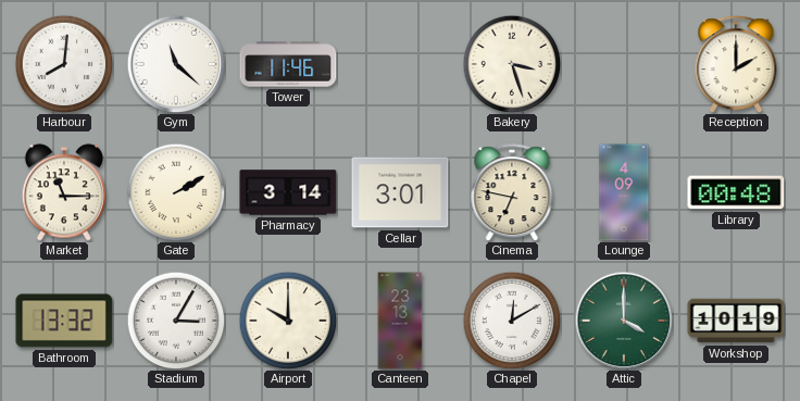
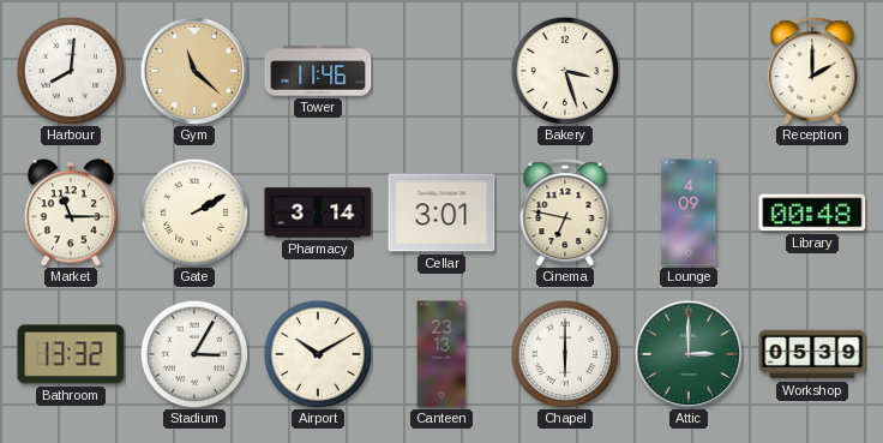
Gym dial: white -> champagne
Airport: 10:00 -> 10:10
Chapel: 12:10 -> 6:00
Attic: 4:00 -> 3:00
Workshop: 10:19 -> 05:39
